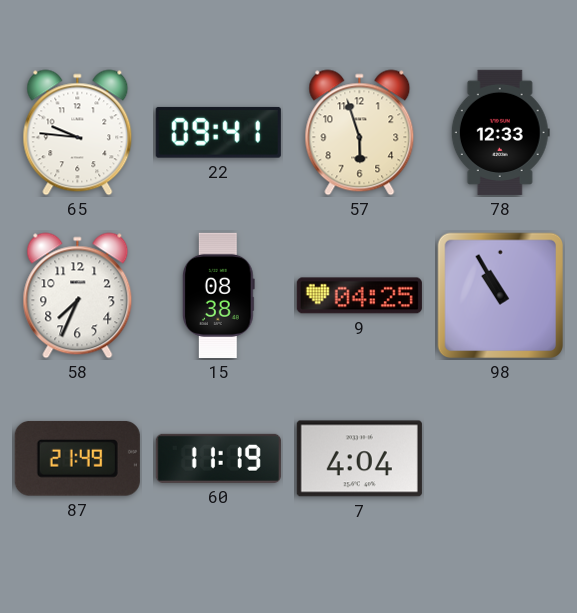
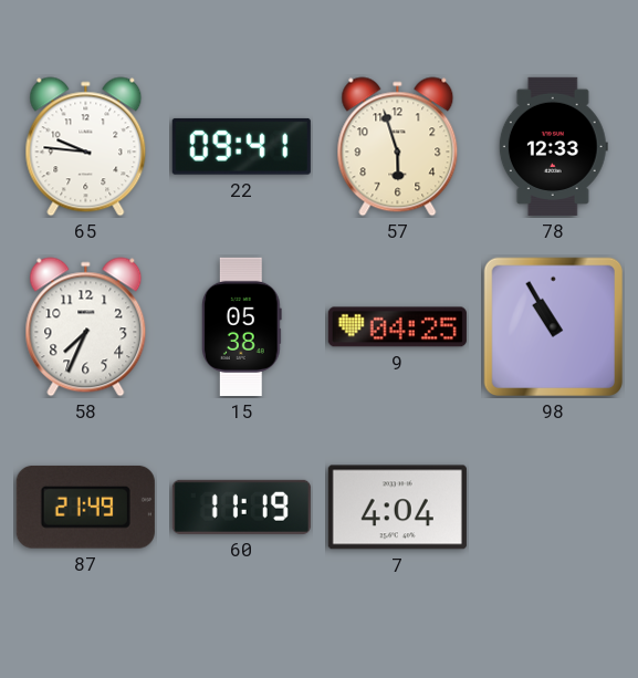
15: 08:38 -> 05:38
